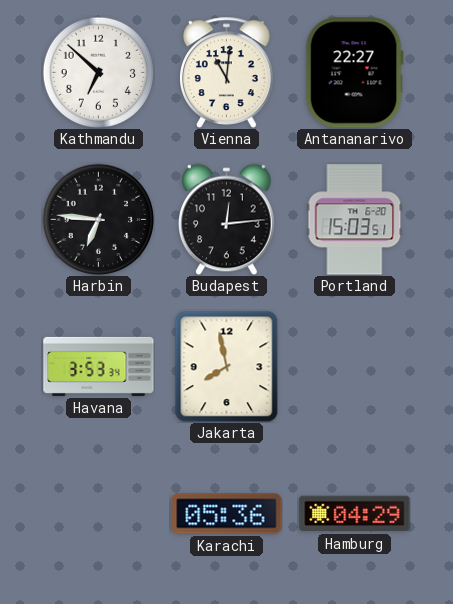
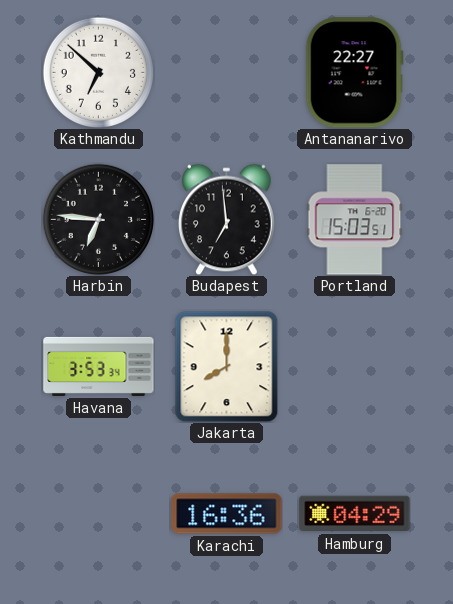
Vienna: 11:01 -> none
Budapest: 12:14 -> 6:59
Jakarta: 7:58 -> 8:00
Karachi: 05:36 -> 16:36
